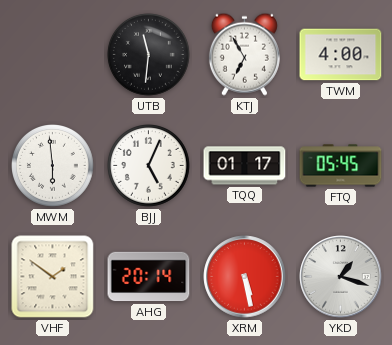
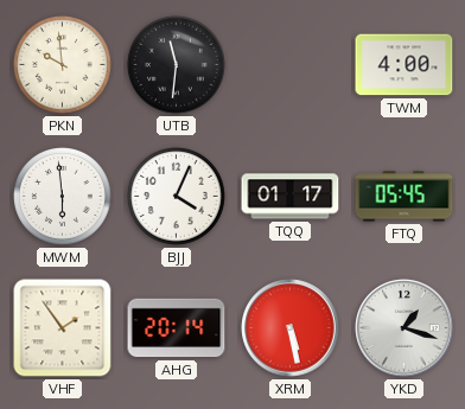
PKN: none -> 9:59
KTJ: 6:55 -> none
BJJ: 5:04 -> 4:04
VHF: 1:51 -> 1:54
